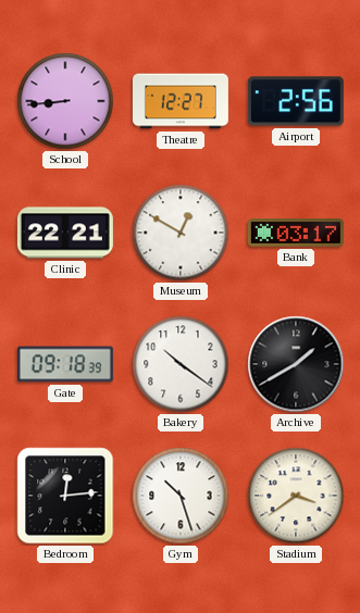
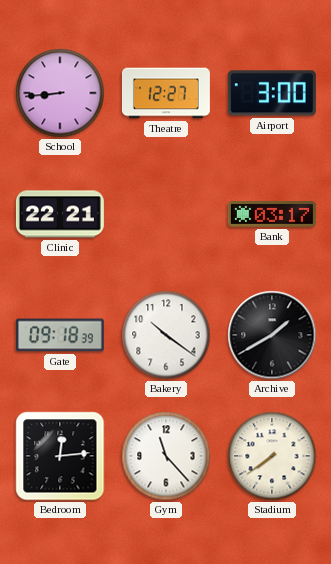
Airport: 2:56 -> 3:00
Museum: 12:50 -> none
Gym: 10:27 -> 11:23
Stadium: 3:39 -> 7:39
